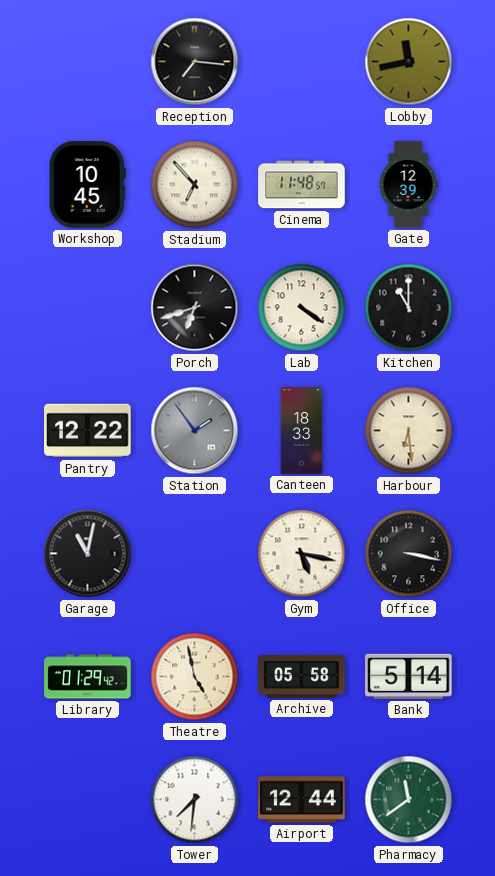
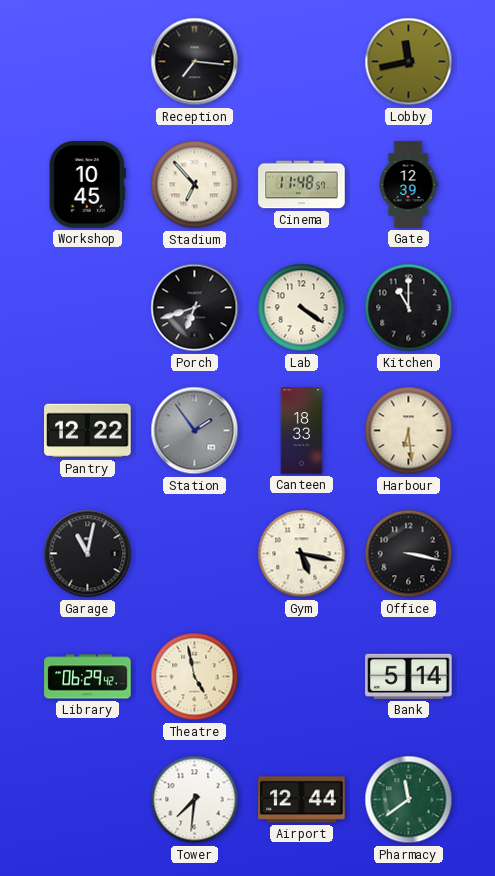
Library: 01:29 -> 06:29
Archive: 05:58 -> none
